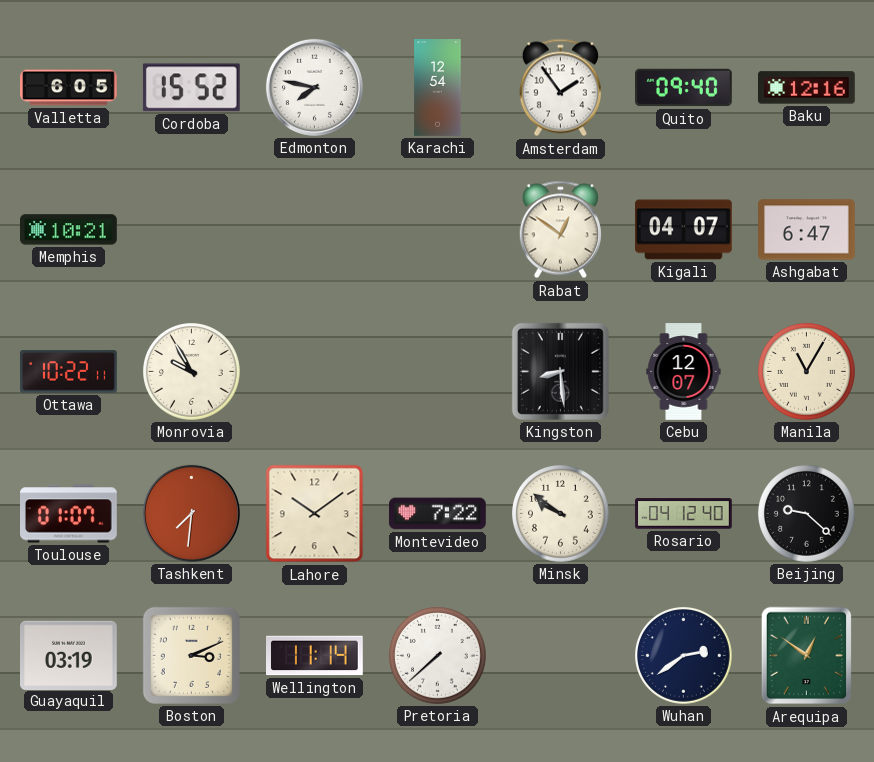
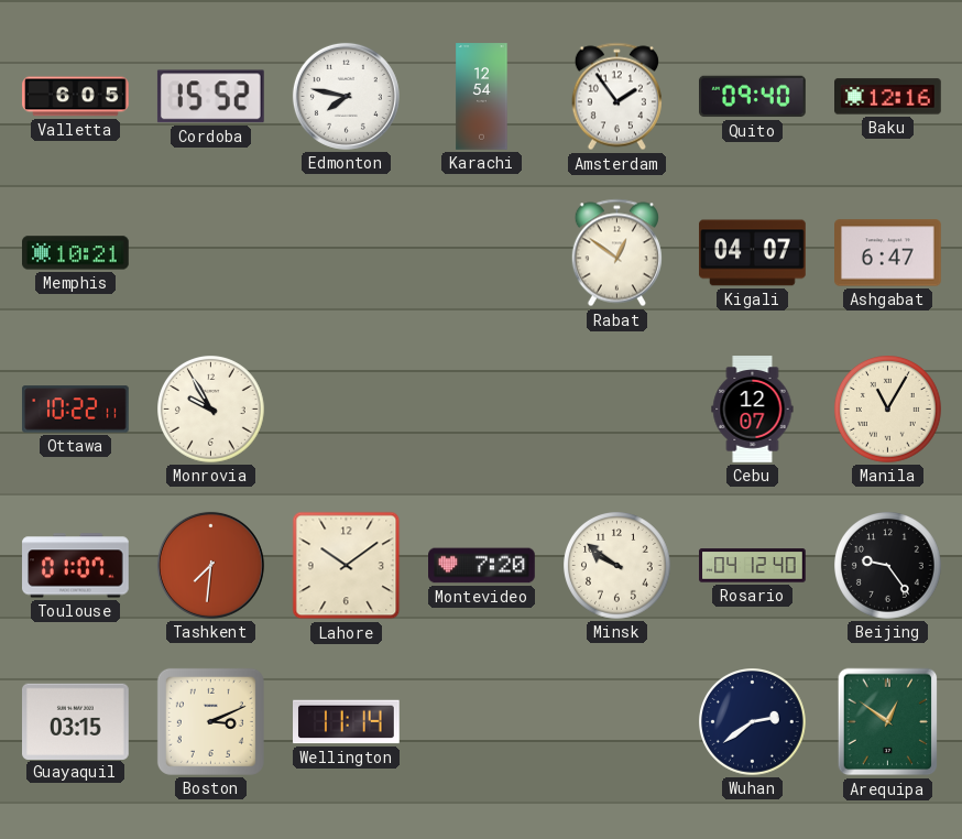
Kingston: 8:29 -> none
Montevideo: 7:22 -> 7:20
Beijing: 9:22 -> 9:24
Guayaquil: 03:19 -> 03:15
Pretoria: 7:38 -> none
